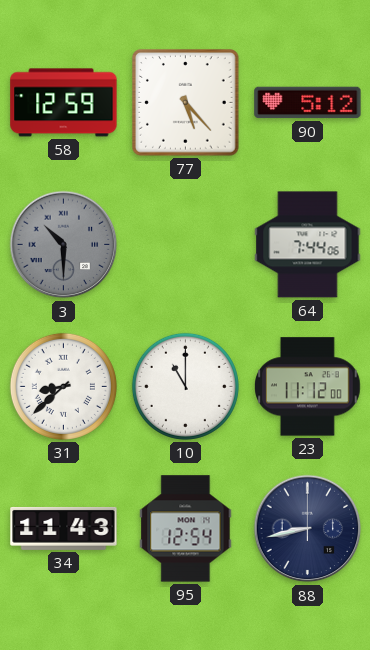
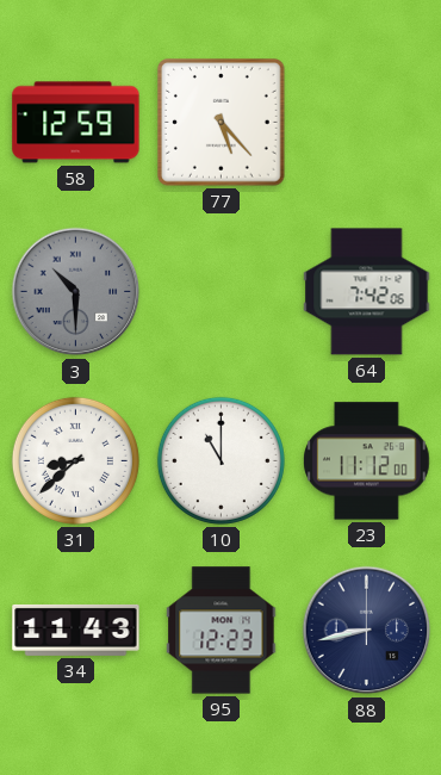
90: 5:12 -> none
64: 7:44 -> 7:42
95: 12:54 -> 12:23
